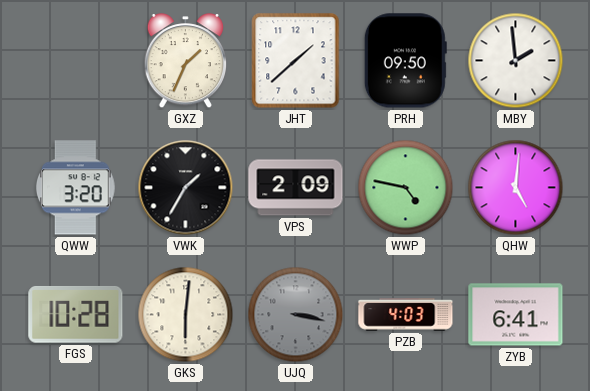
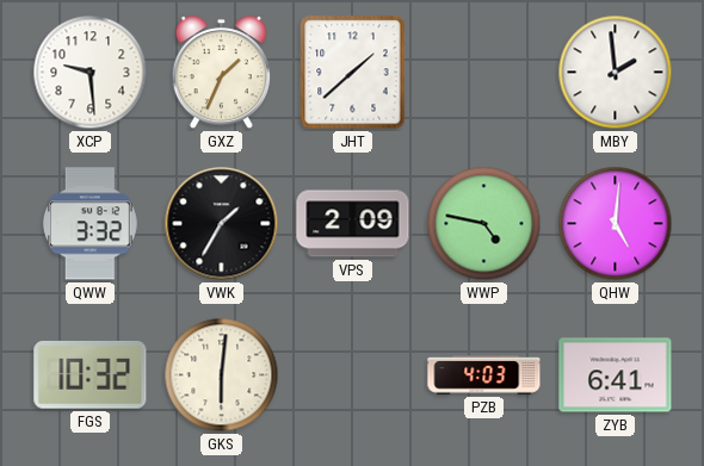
XCP: none -> 9:29
PRH: 09:50 -> none
QWW: 3:20 -> 3:32
FGS: 10:28 -> 10:32
UJQ: 3:17 -> none
